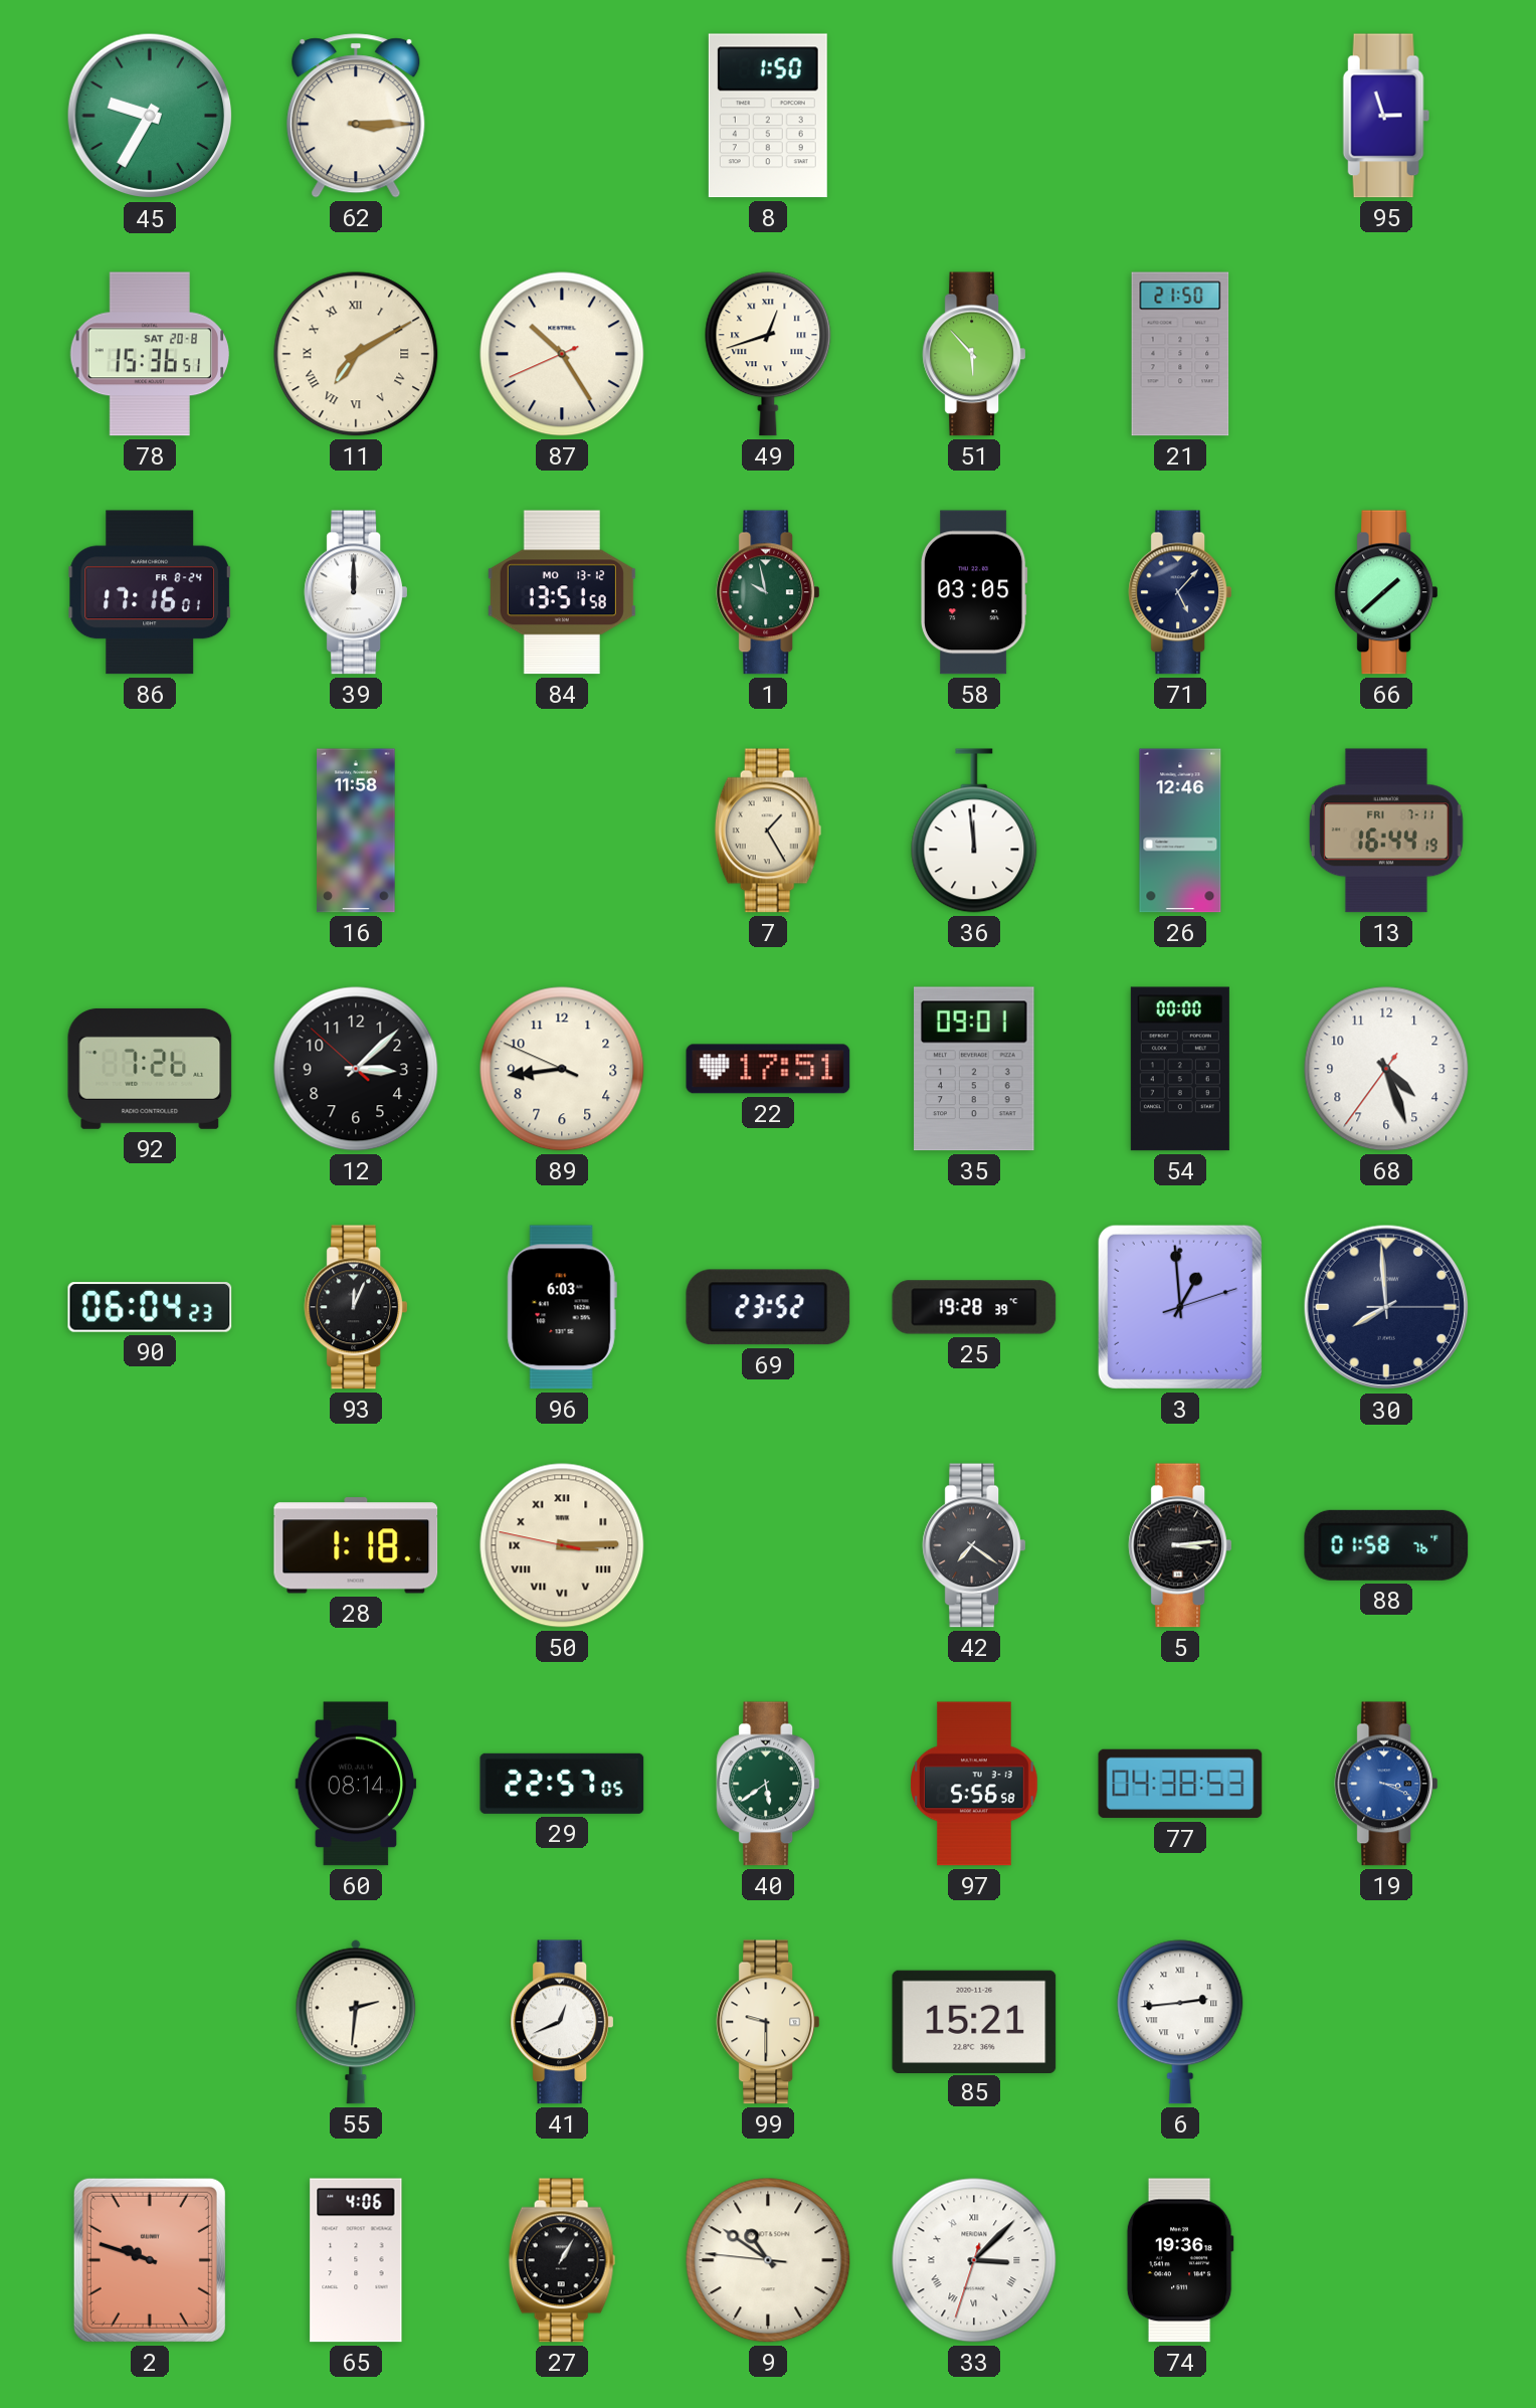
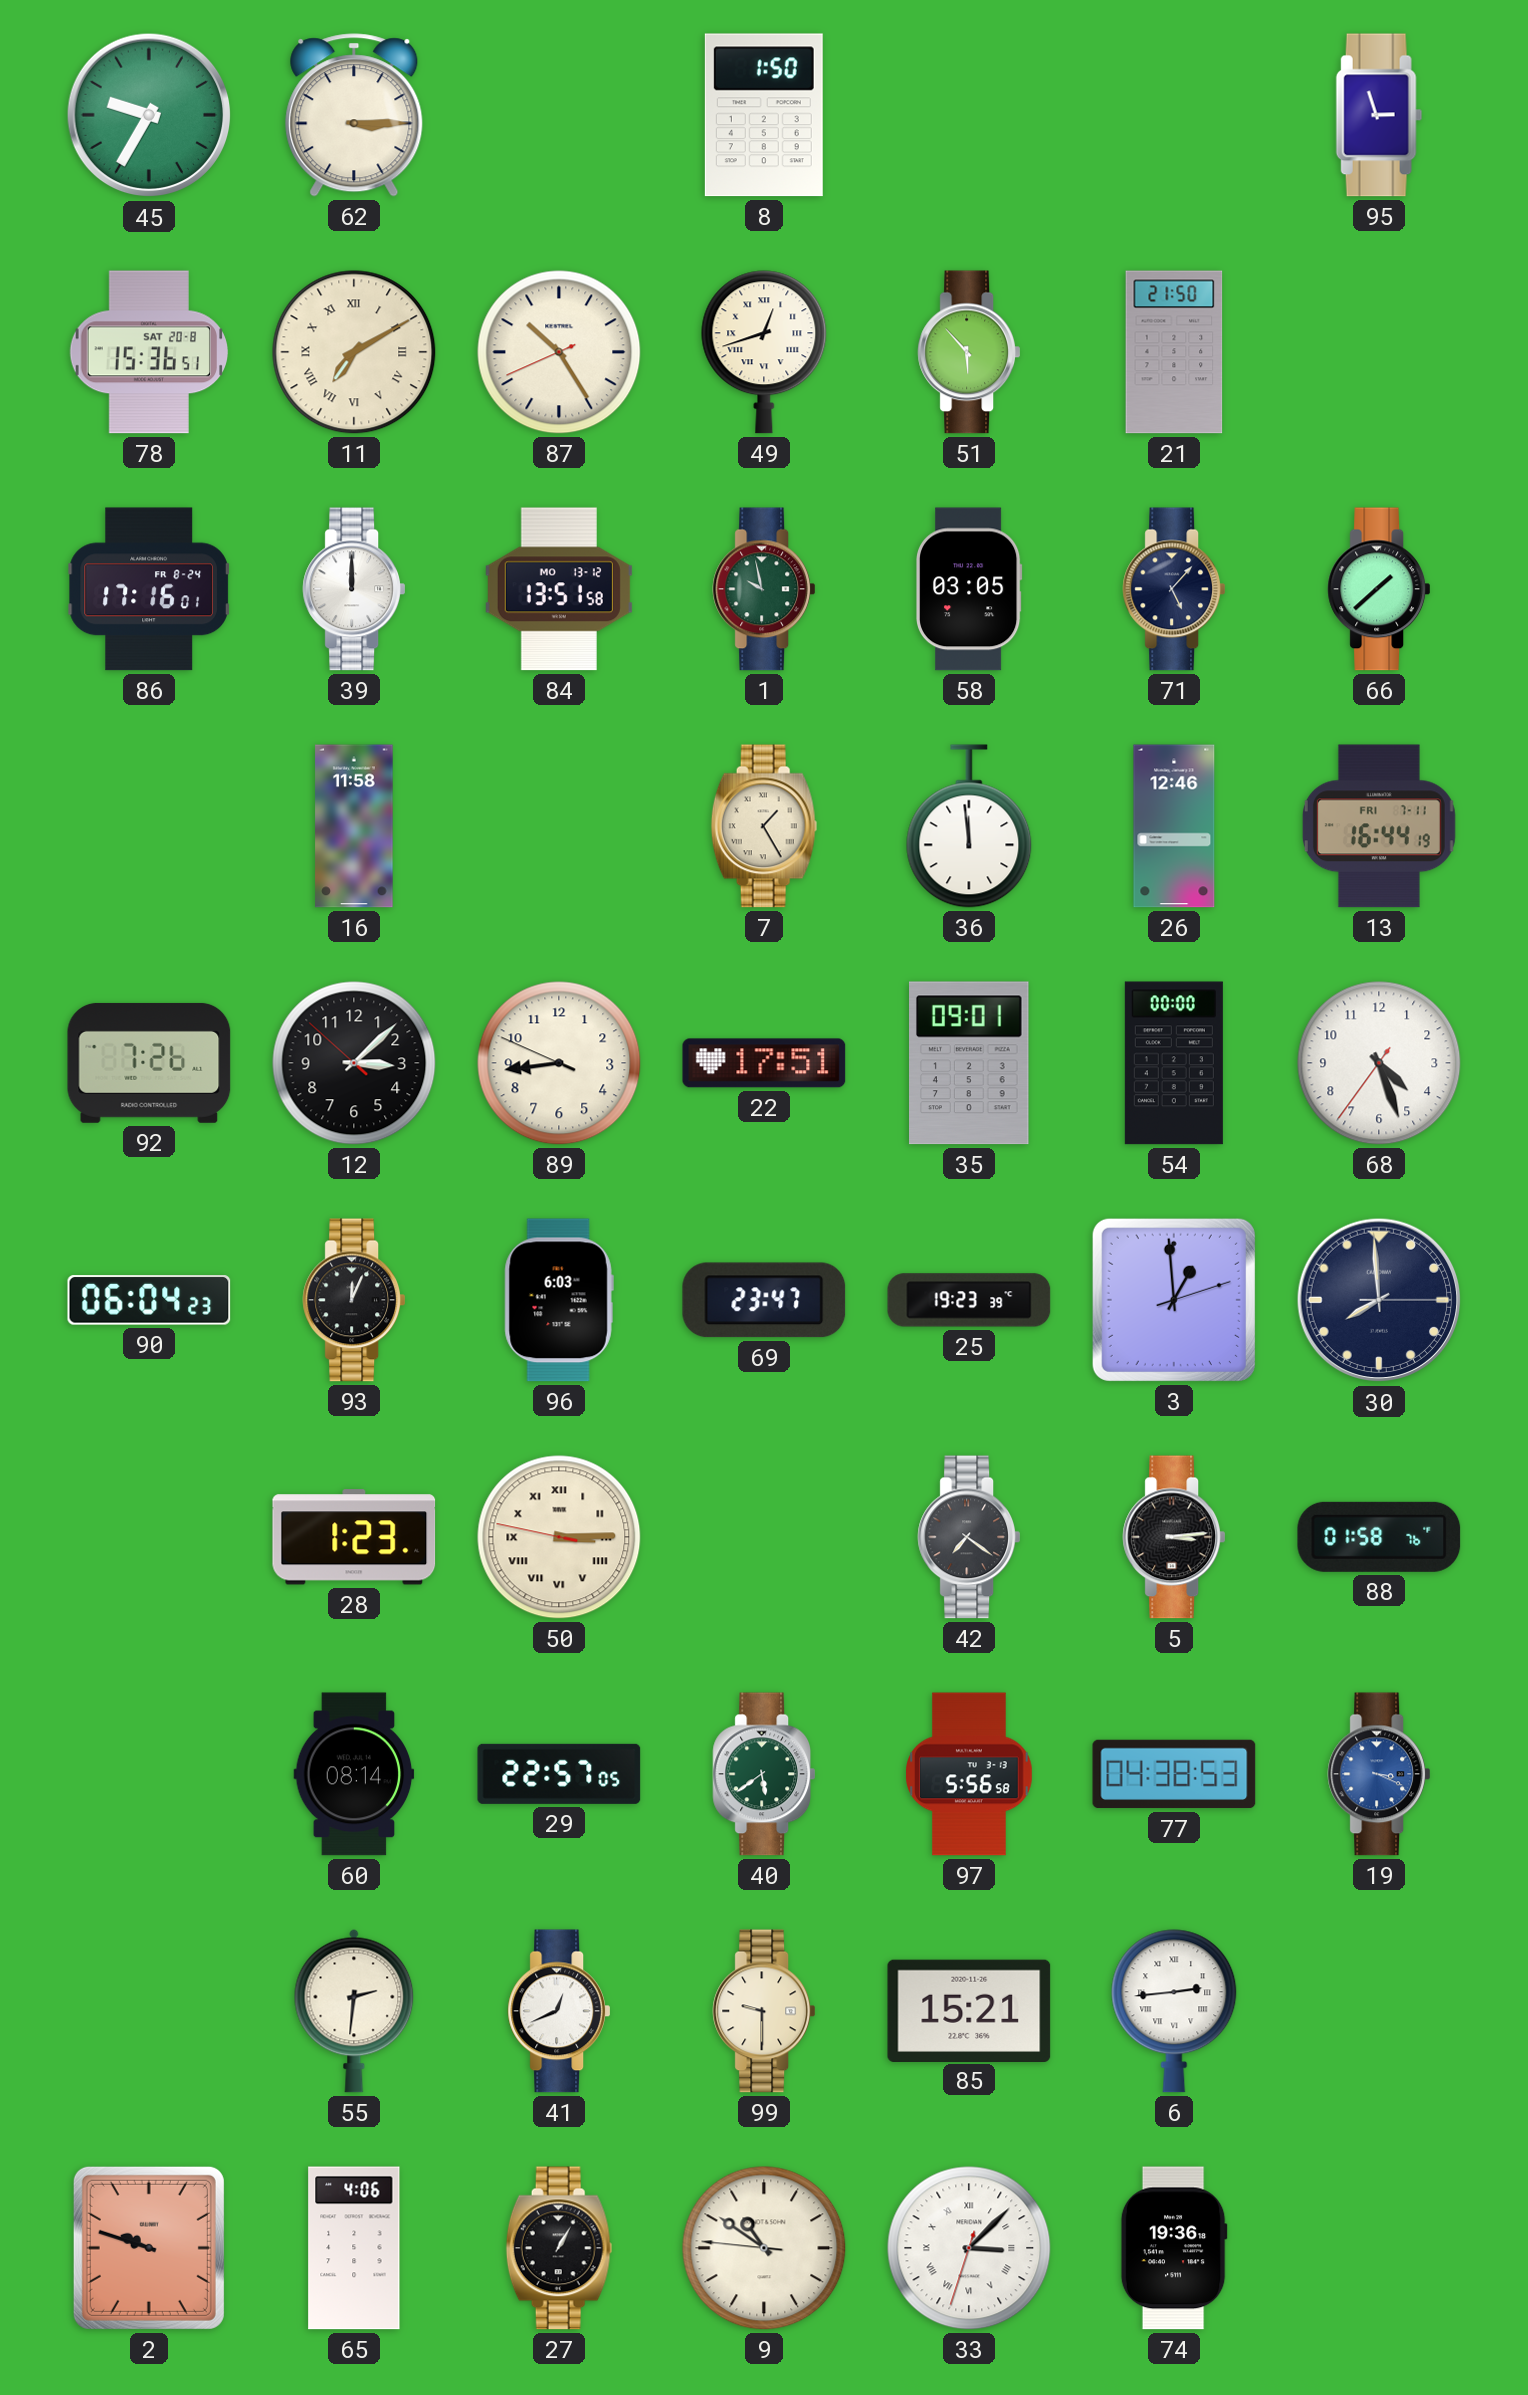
69: 23:52 -> 23:47
25: 19:28 -> 19:23
28: 1:18 -> 1:23
